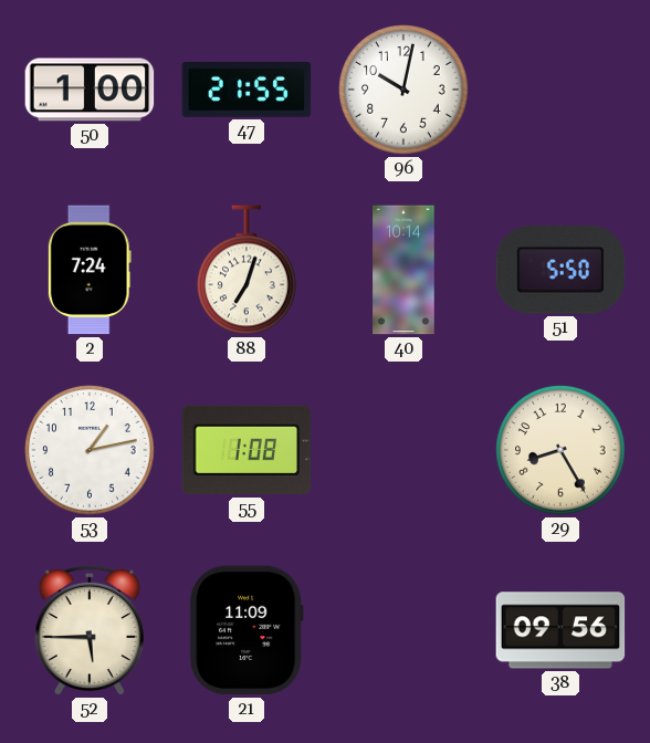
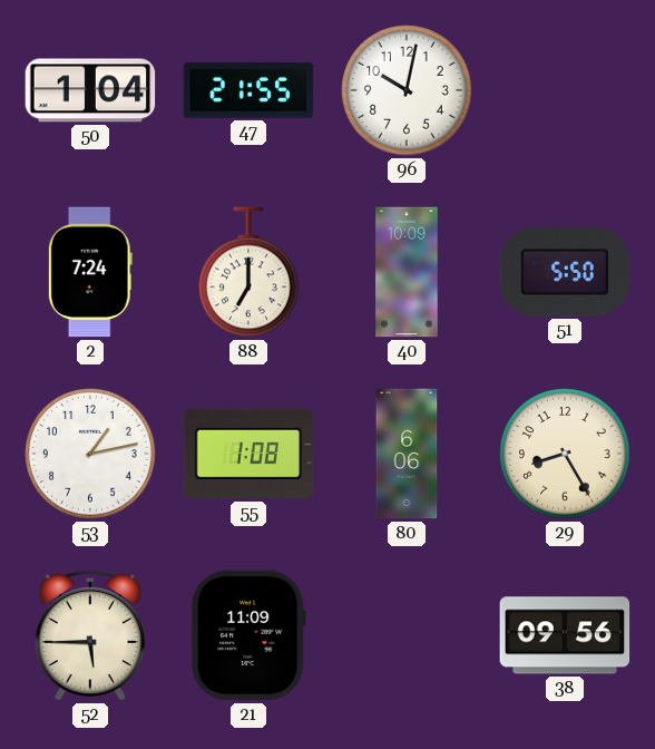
50: 1:00 -> 1:04
88: 7:03 -> 7:00
40: 10:14 -> 10:09
80: none -> 6:06
